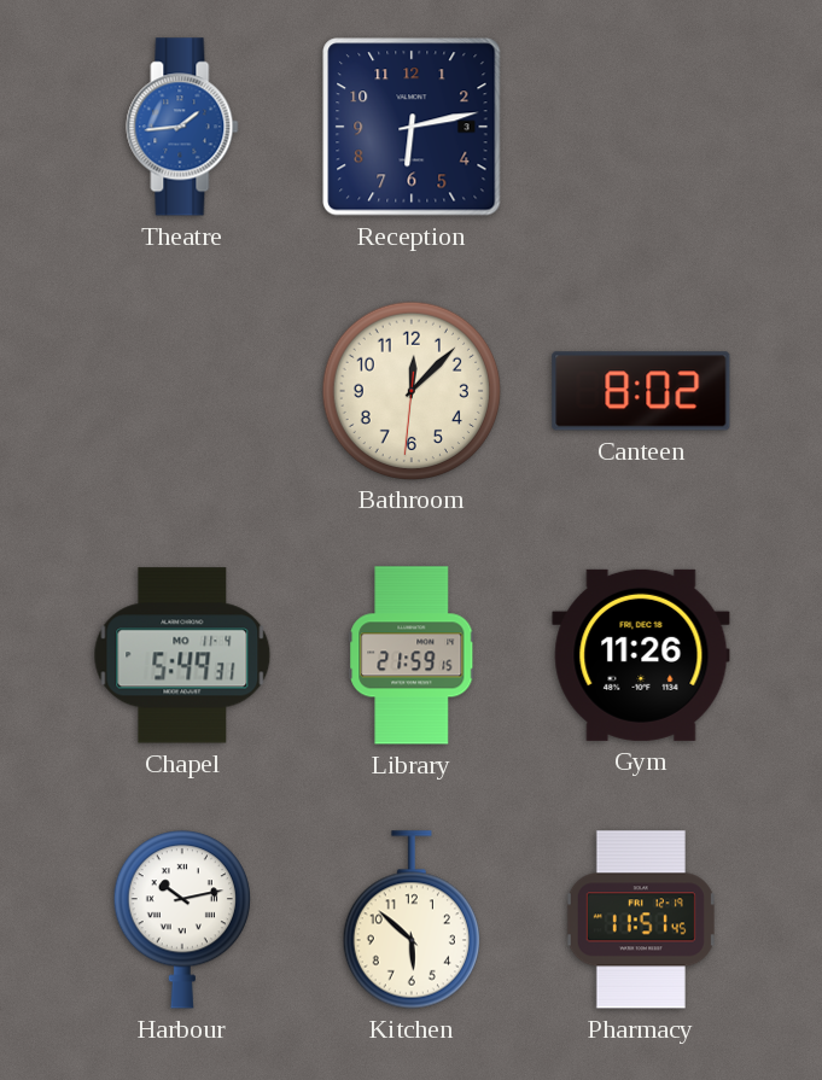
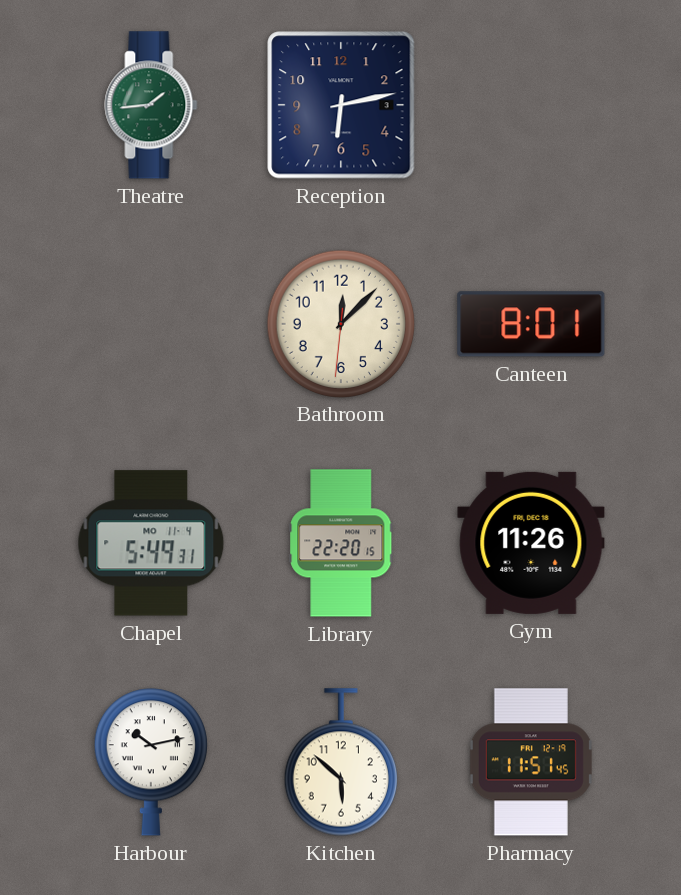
Theatre dial: blue -> green
Canteen: 8:02 -> 8:01
Library: 21:59 -> 22:20
